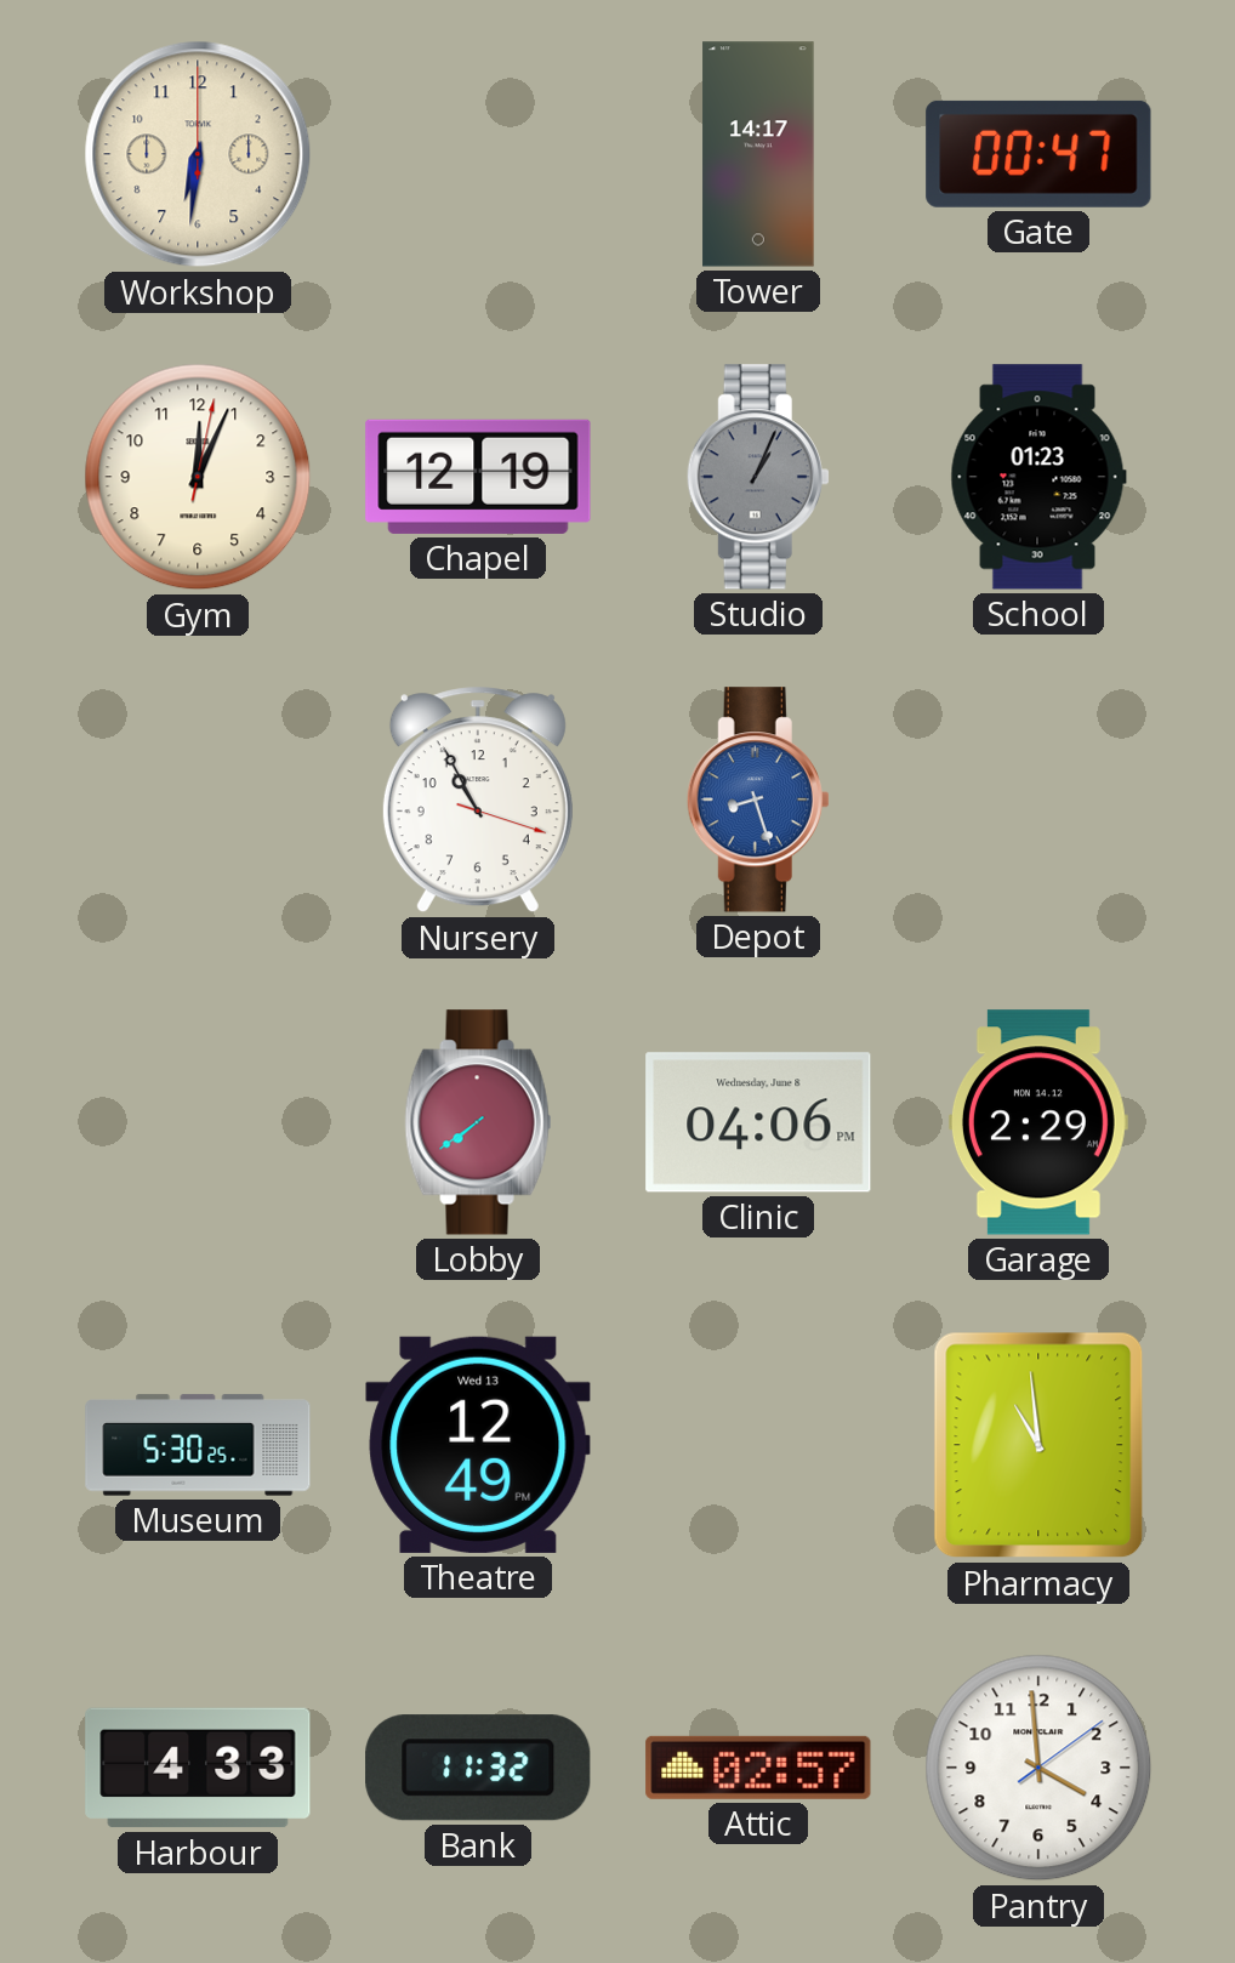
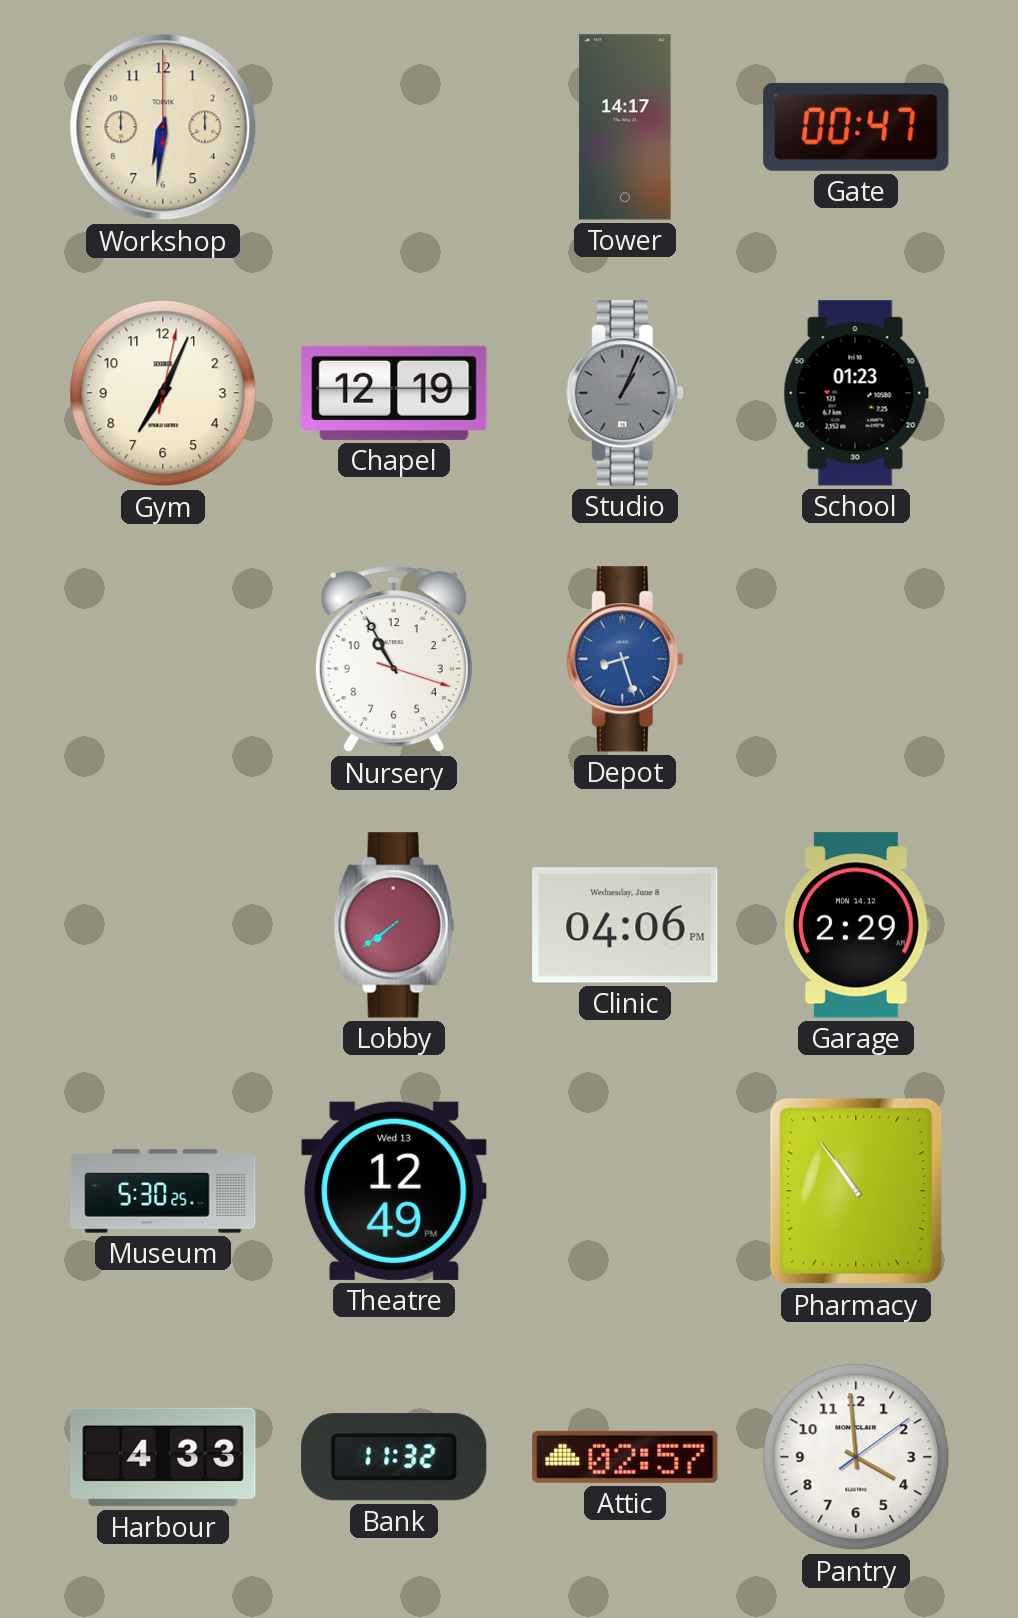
Gym: 12:04 -> 7:04
Pharmacy: 10:59 -> 10:54
